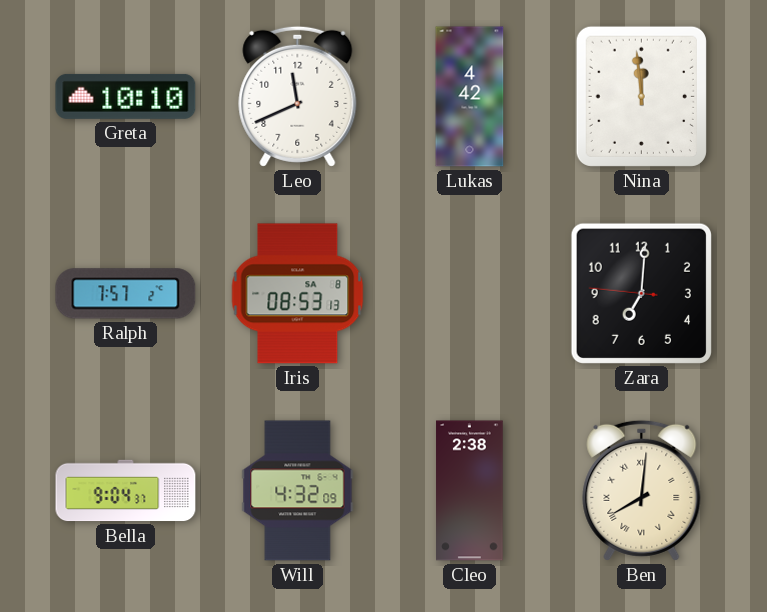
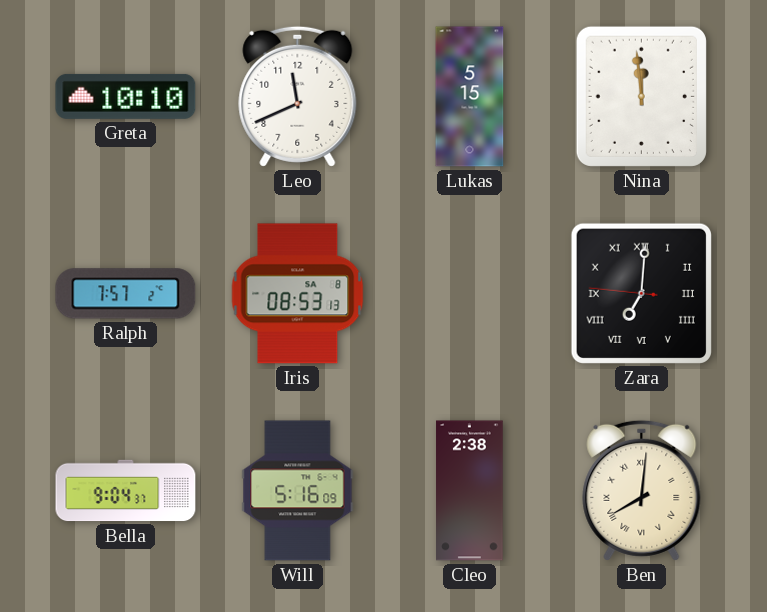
Lukas: 4:42 -> 5:15
Zara numerals: Arabic -> Roman
Will: 4:32 -> 5:16
